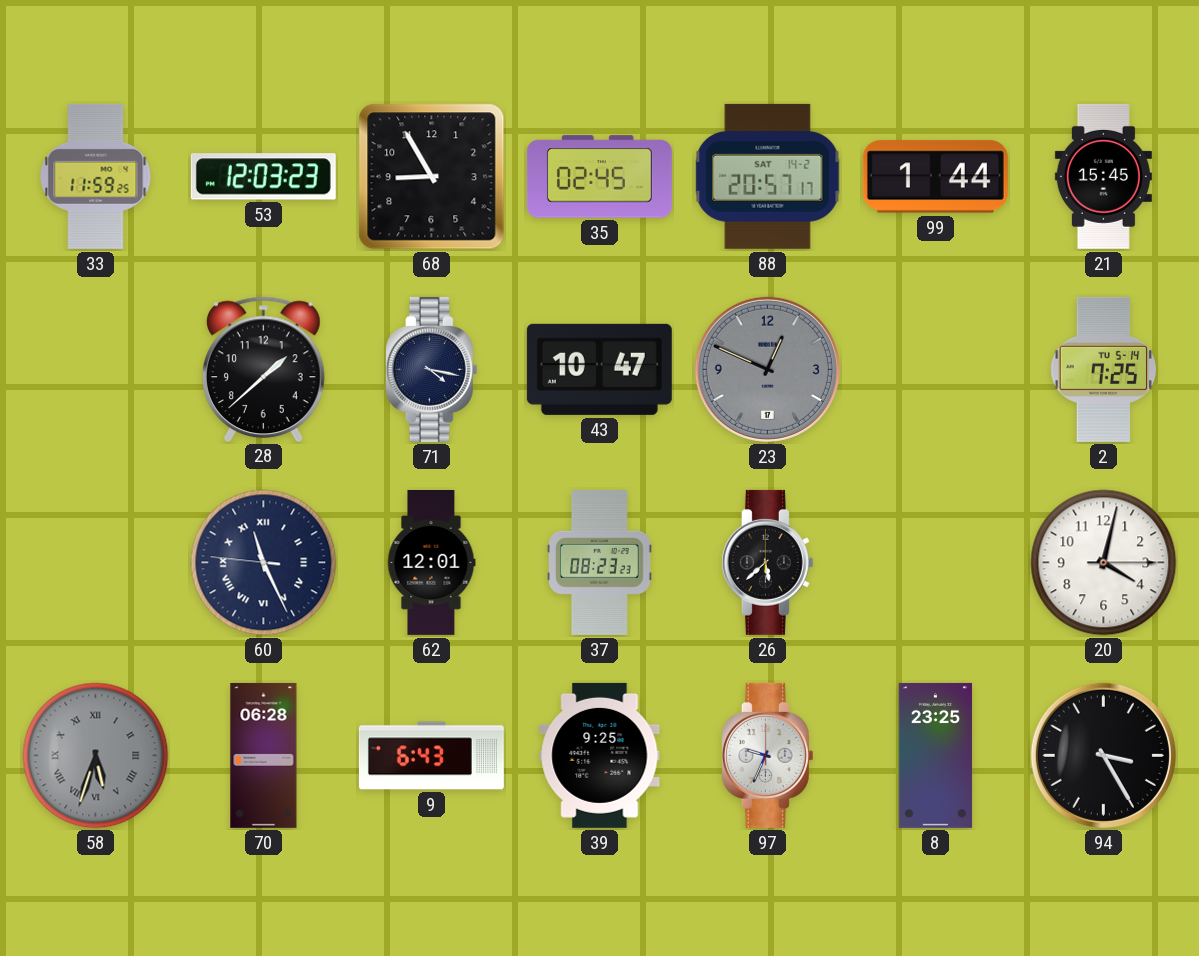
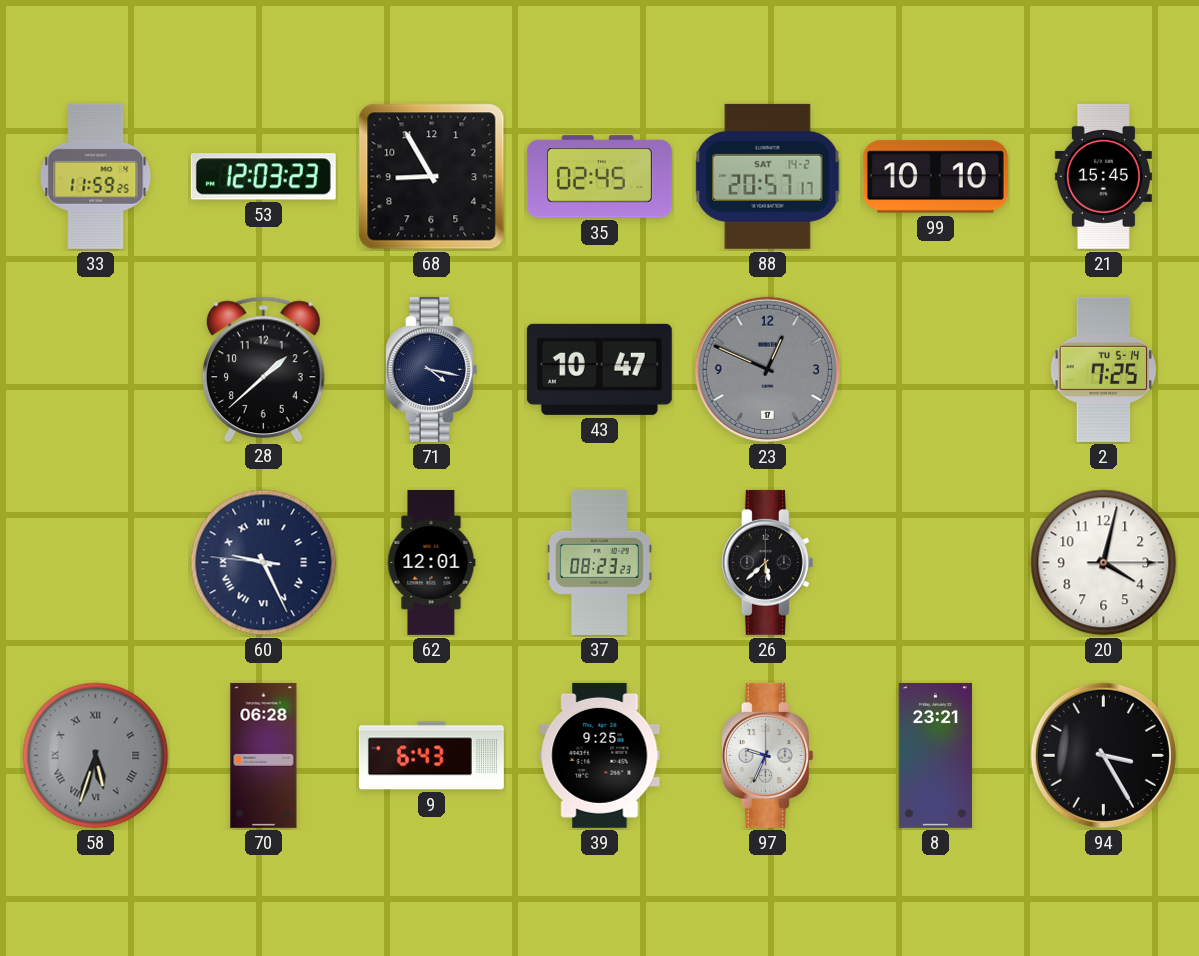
99: 1:44 -> 10:10
60: 11:25 -> 9:25
8: 23:25 -> 23:21
